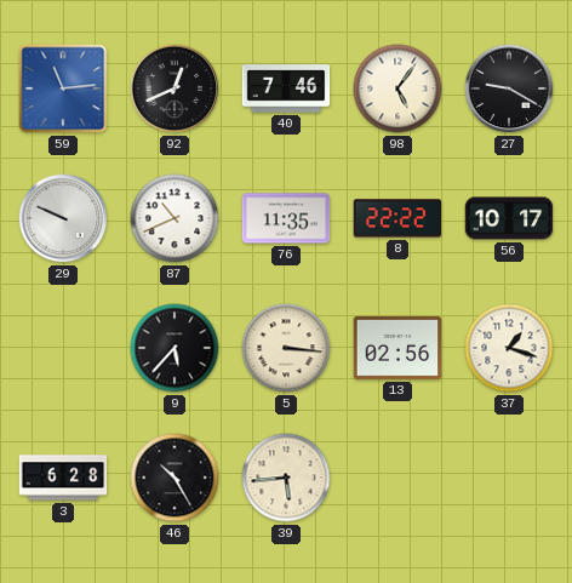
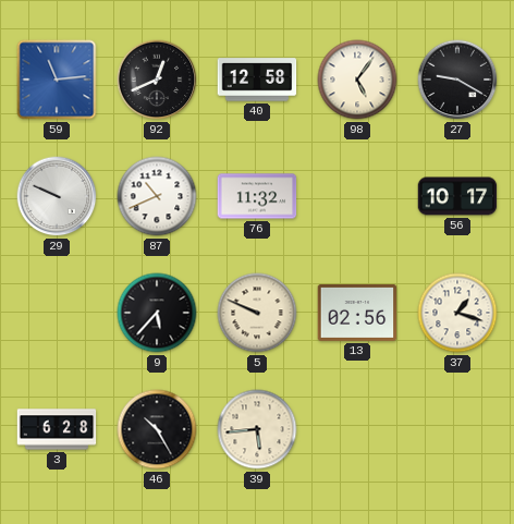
40: 7:46 -> 12:58
76: 11:35 -> 11:32
8: 22:22 -> none
5: 3:16 -> 9:49
